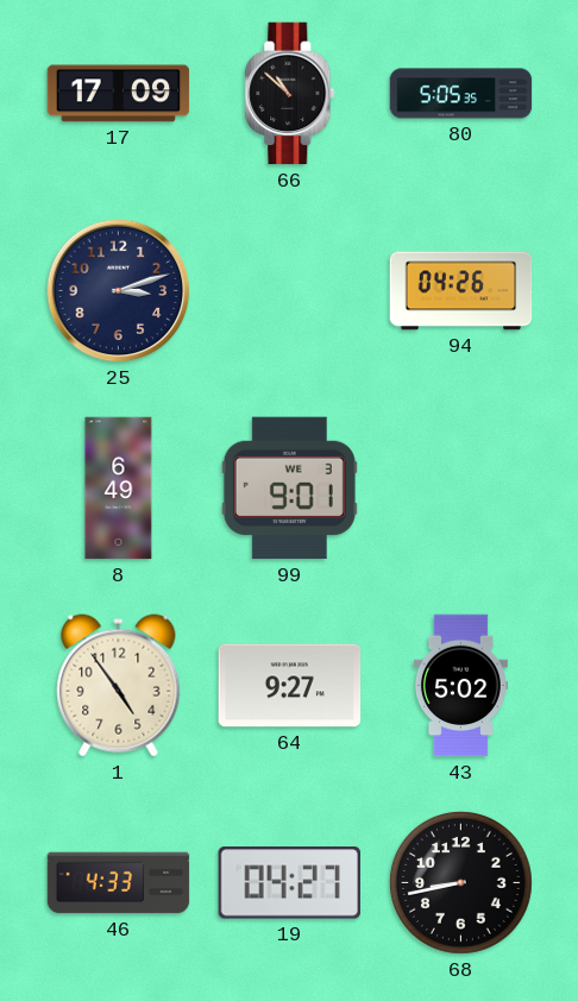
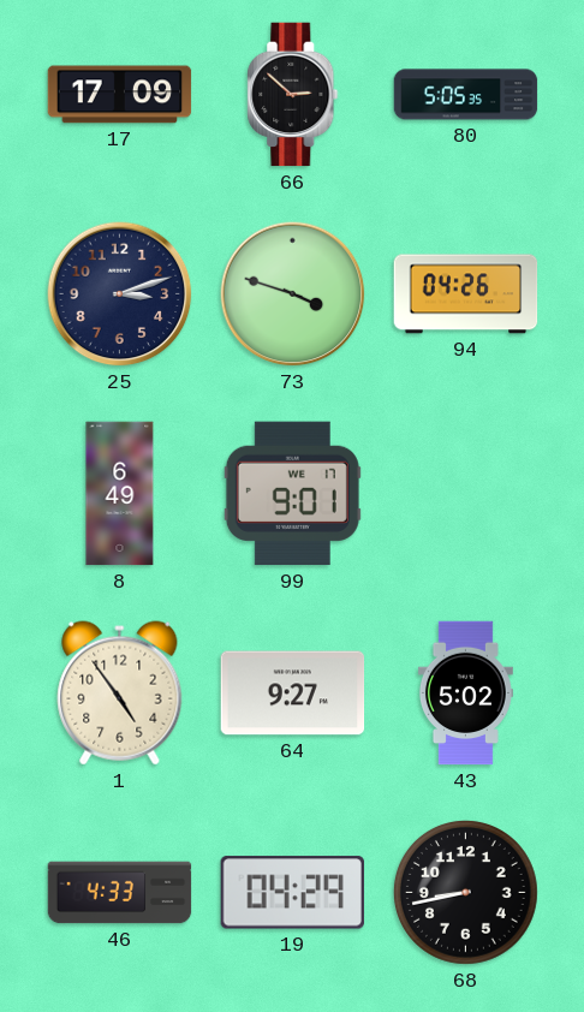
66: 10:52 -> 2:52
73: none -> 3:48
99 date: WE 3 -> WE 17
19: 04:27 -> 04:29
